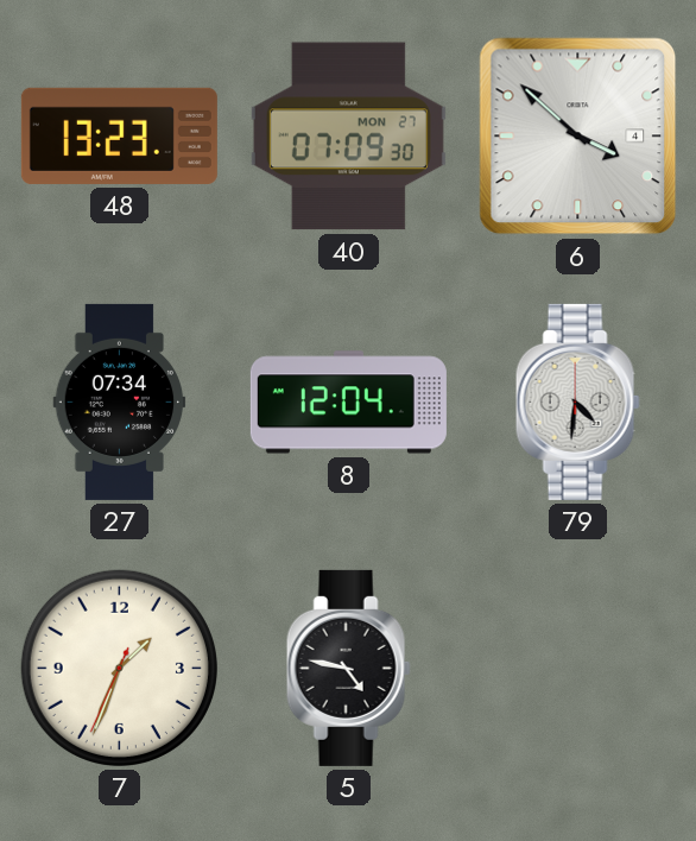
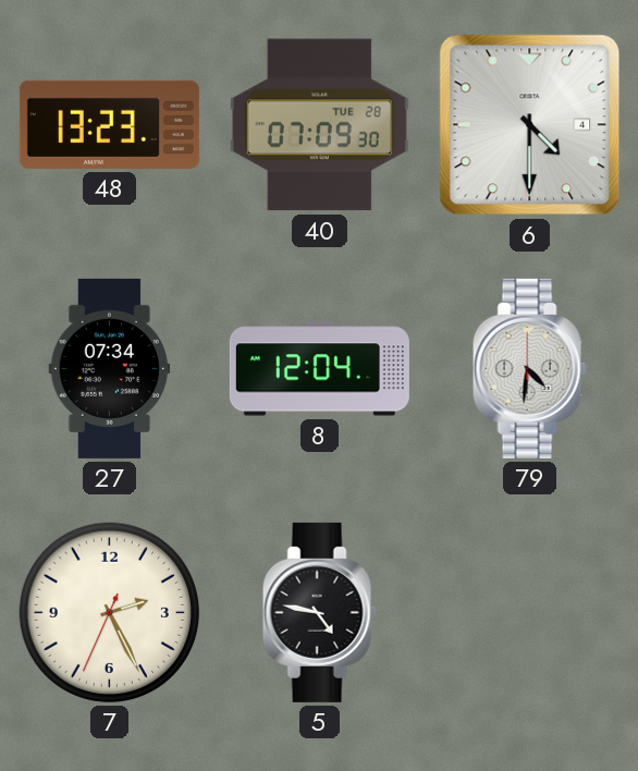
40 date: MON 27 -> TUE 28
6: 3:52 -> 4:30
7: 1:33 -> 2:25
